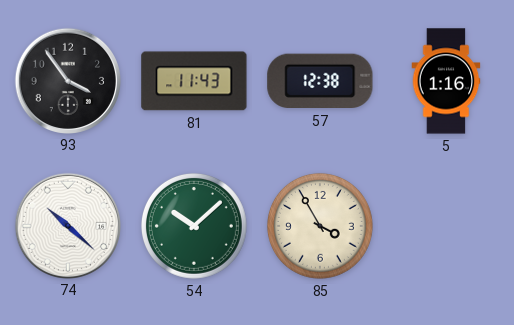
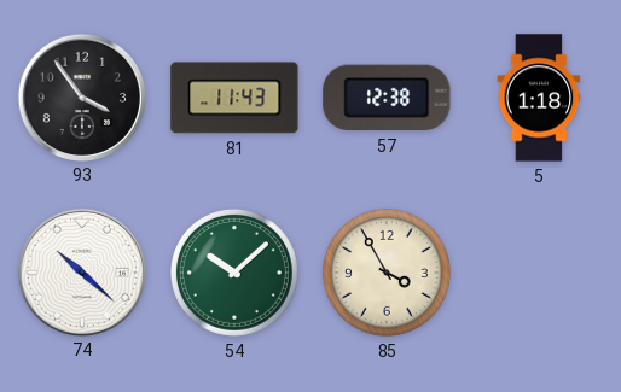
5: 1:16 -> 1:18
